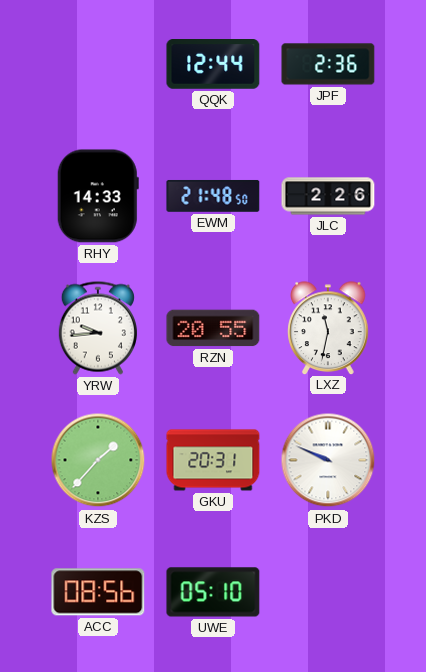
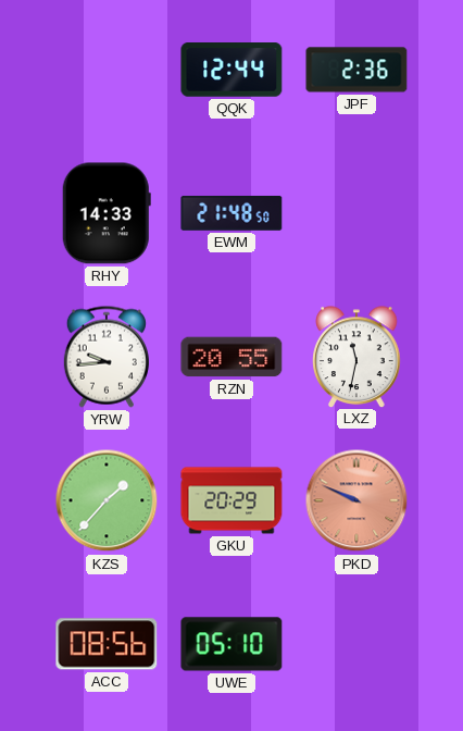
JLC: 2:26 -> none
GKU: 20:31 -> 20:29
PKD dial: white -> salmon
